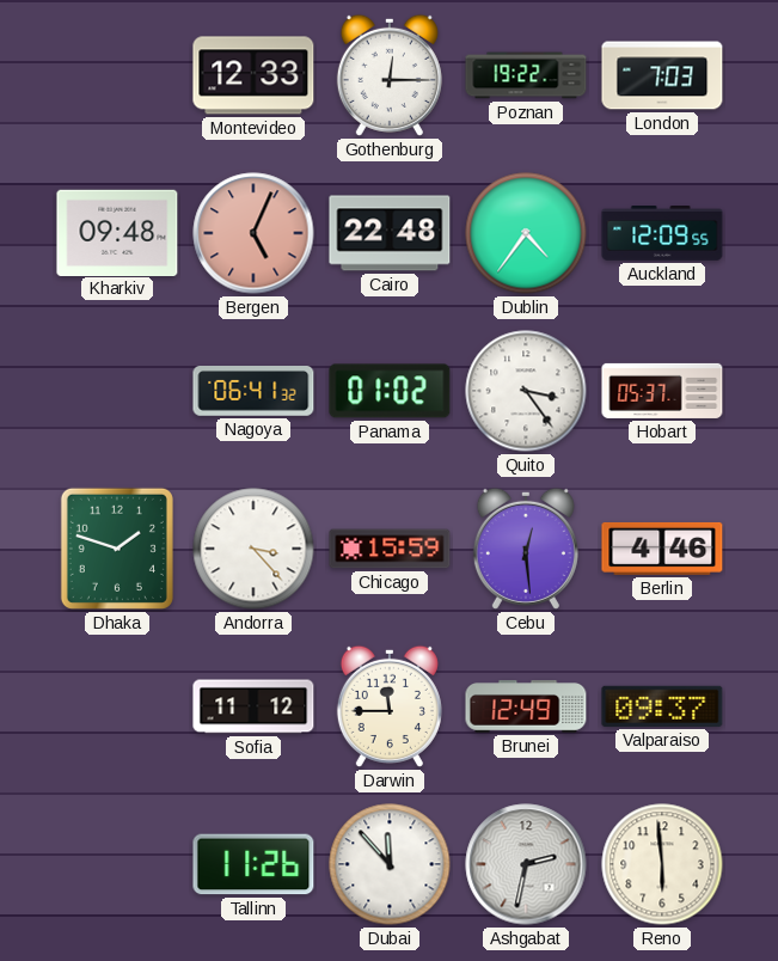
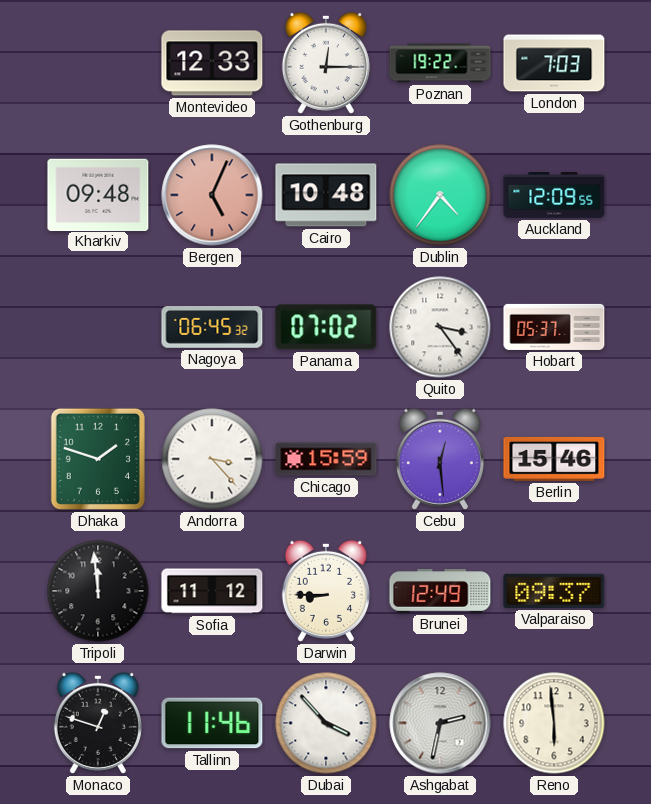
Cairo: 22:48 -> 10:48
Nagoya: 06:41 -> 06:45
Panama: 01:02 -> 07:02
Berlin: 4:46 -> 15:46
Tripoli: none -> 11:59
Darwin: 11:45 -> 8:45
Monaco: none -> 12:48
Tallinn: 11:26 -> 11:46
Dubai: 11:53 -> 3:53
